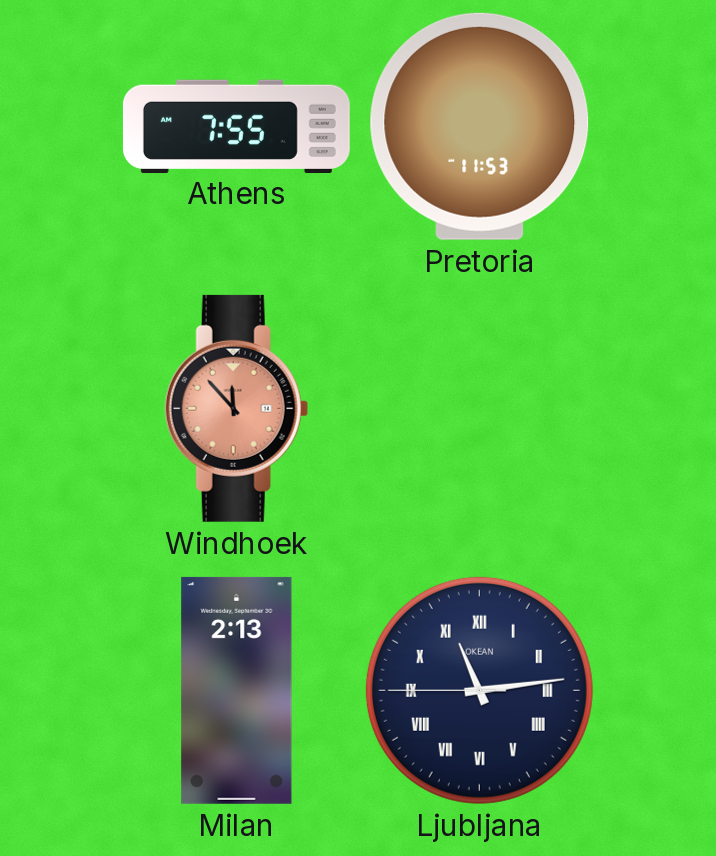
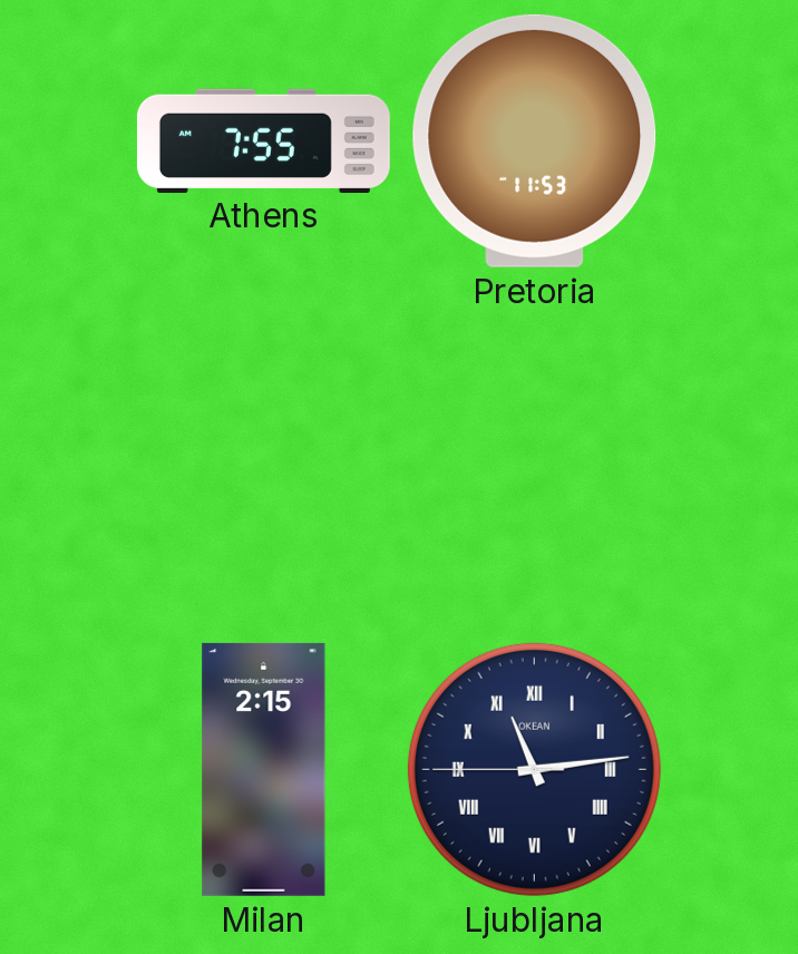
Windhoek: 11:53 -> none
Milan: 2:13 -> 2:15
